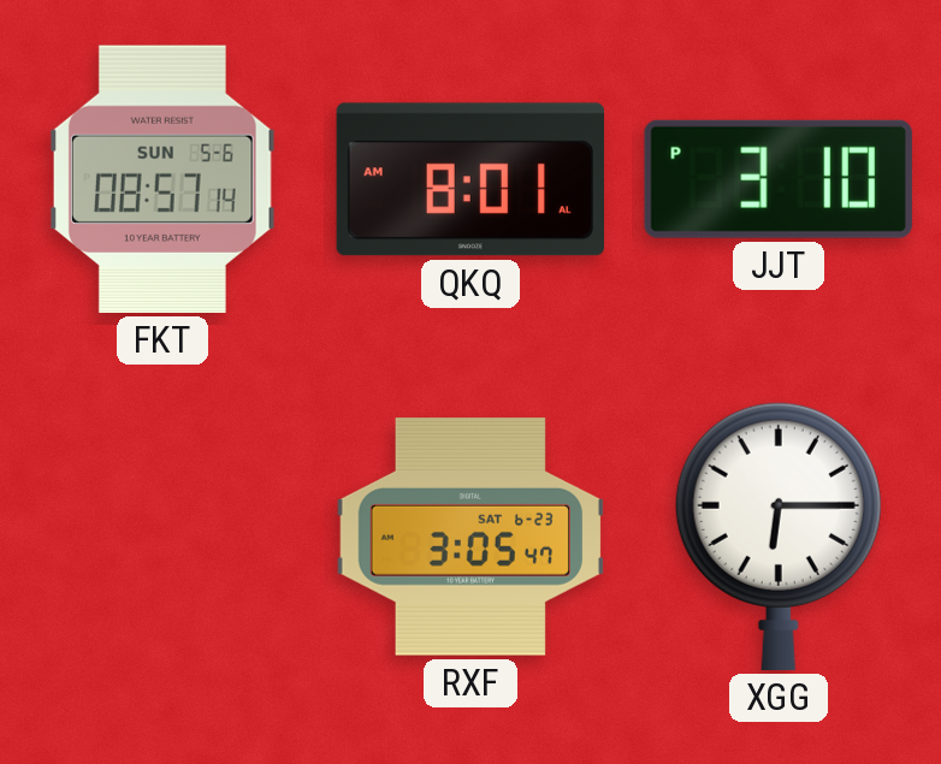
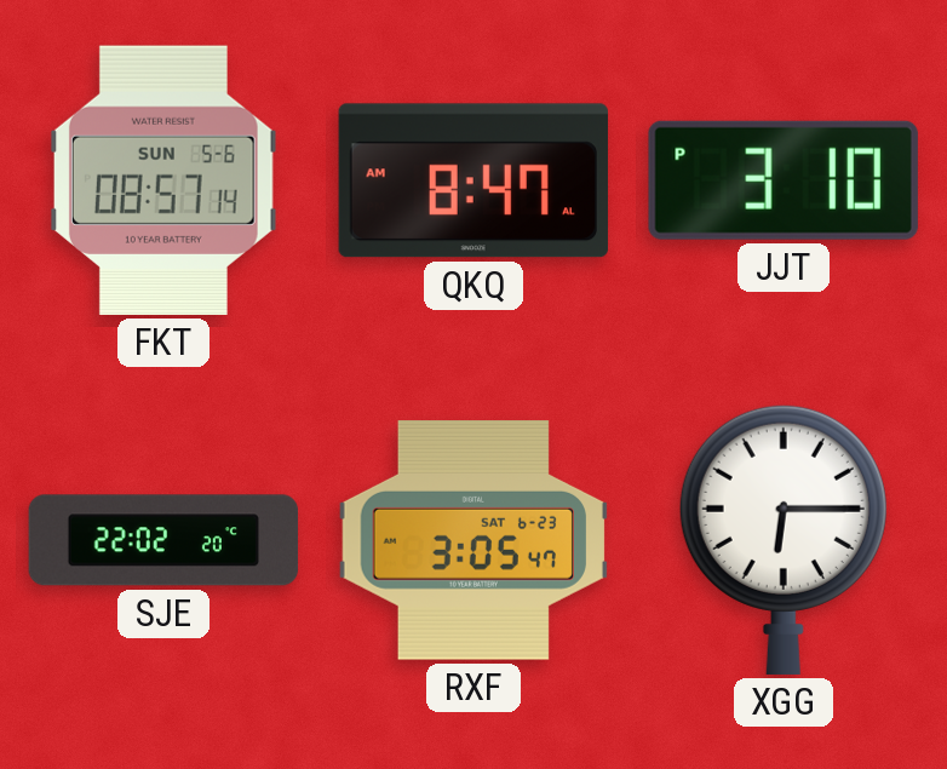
QKQ: 8:01 -> 8:47
SJE: none -> 22:02
